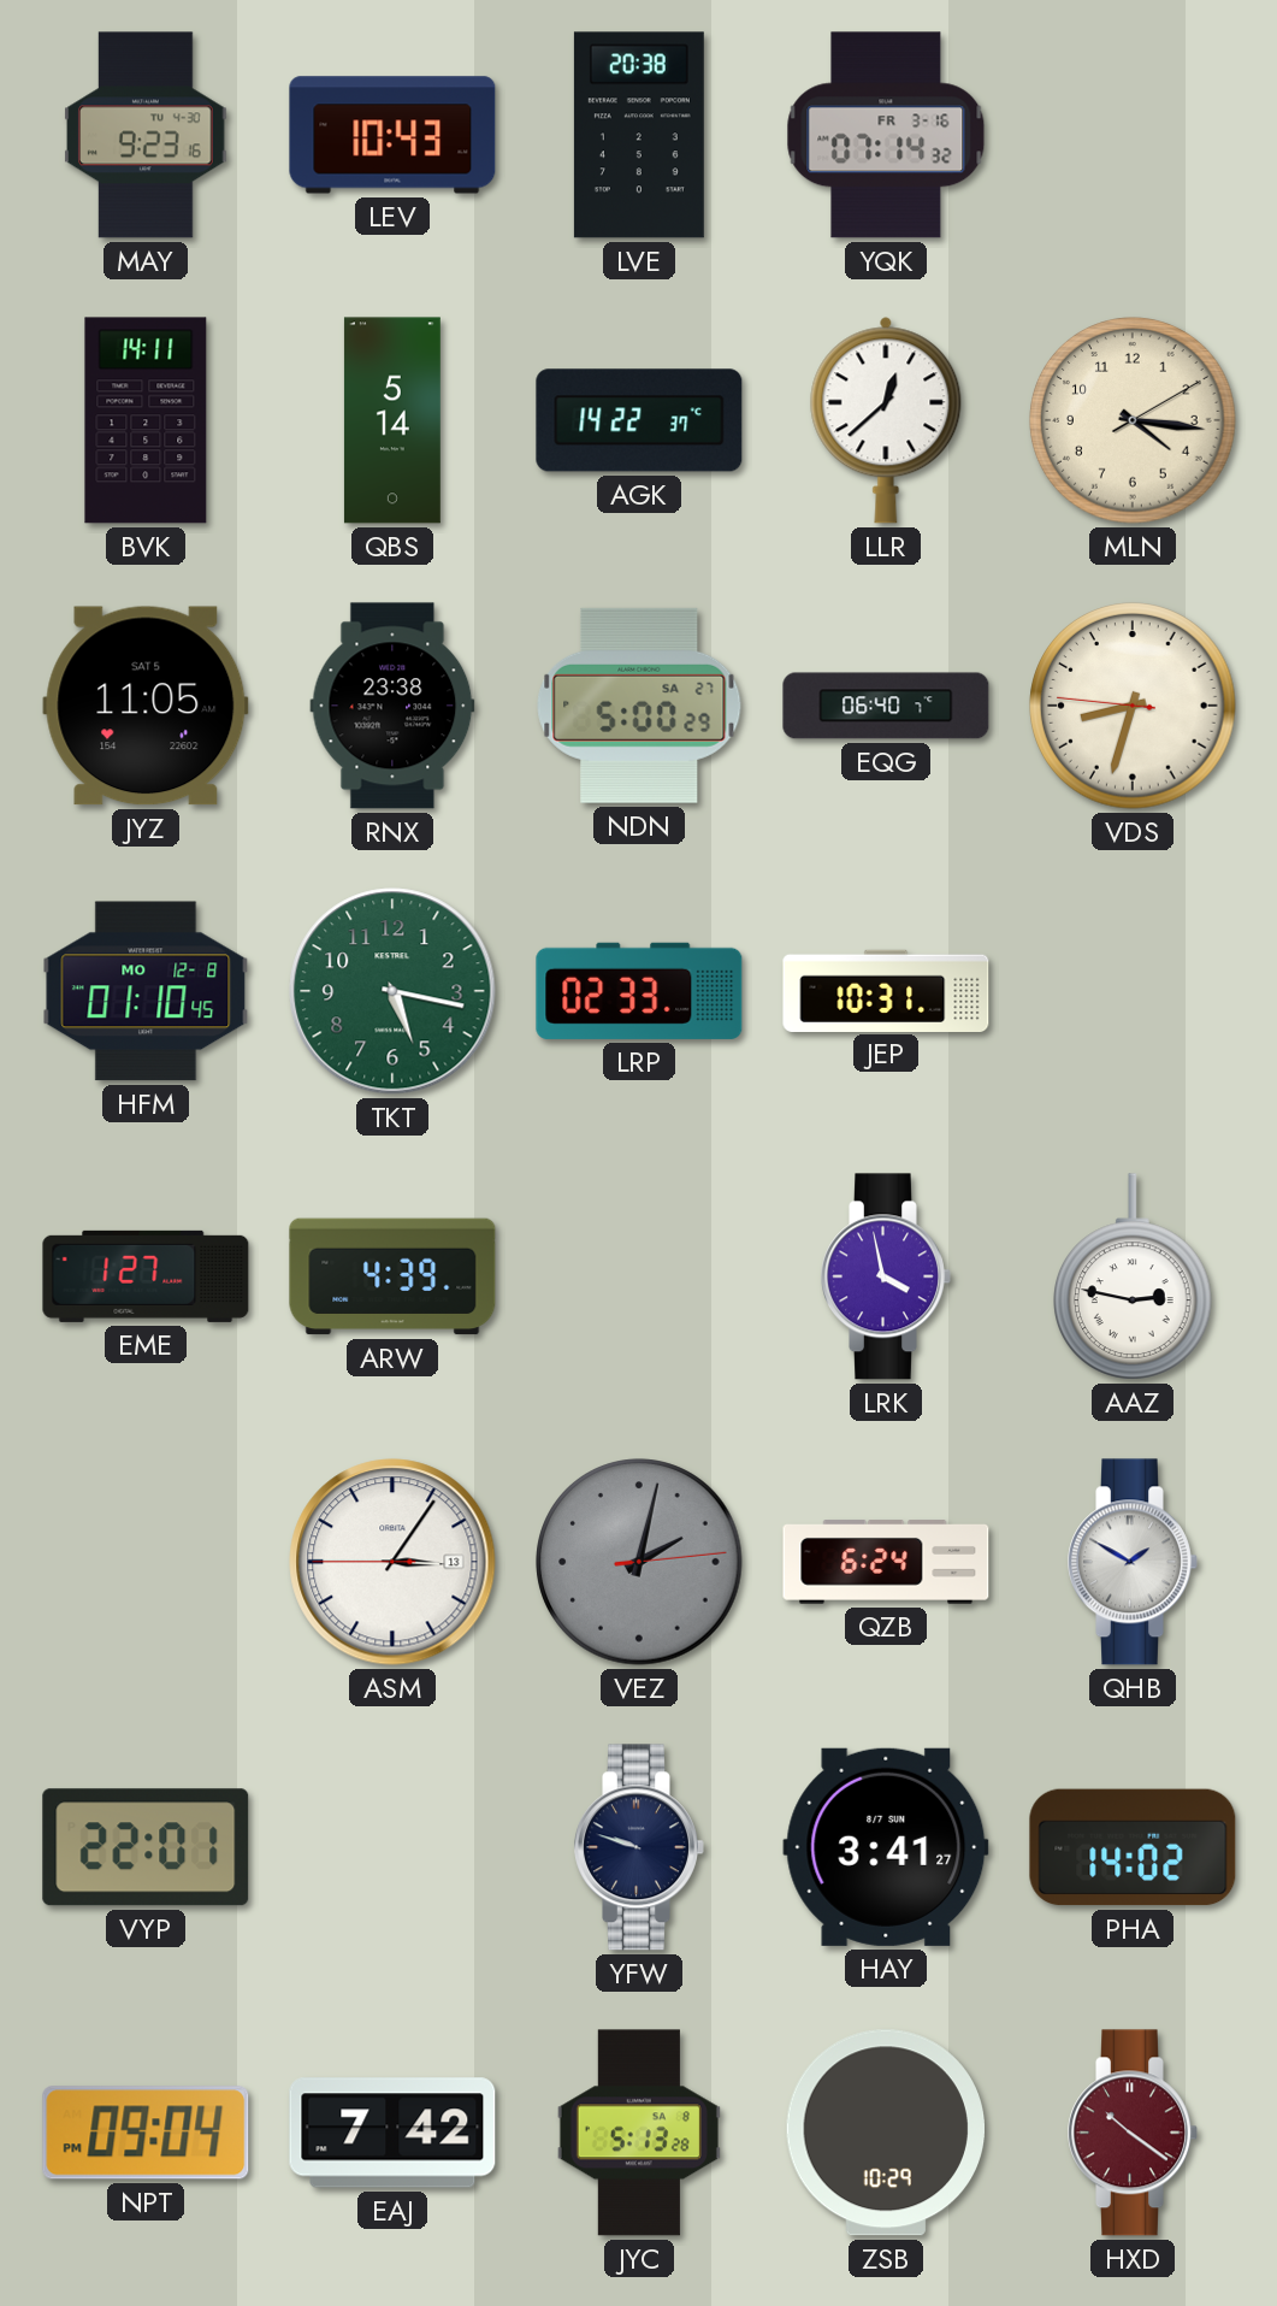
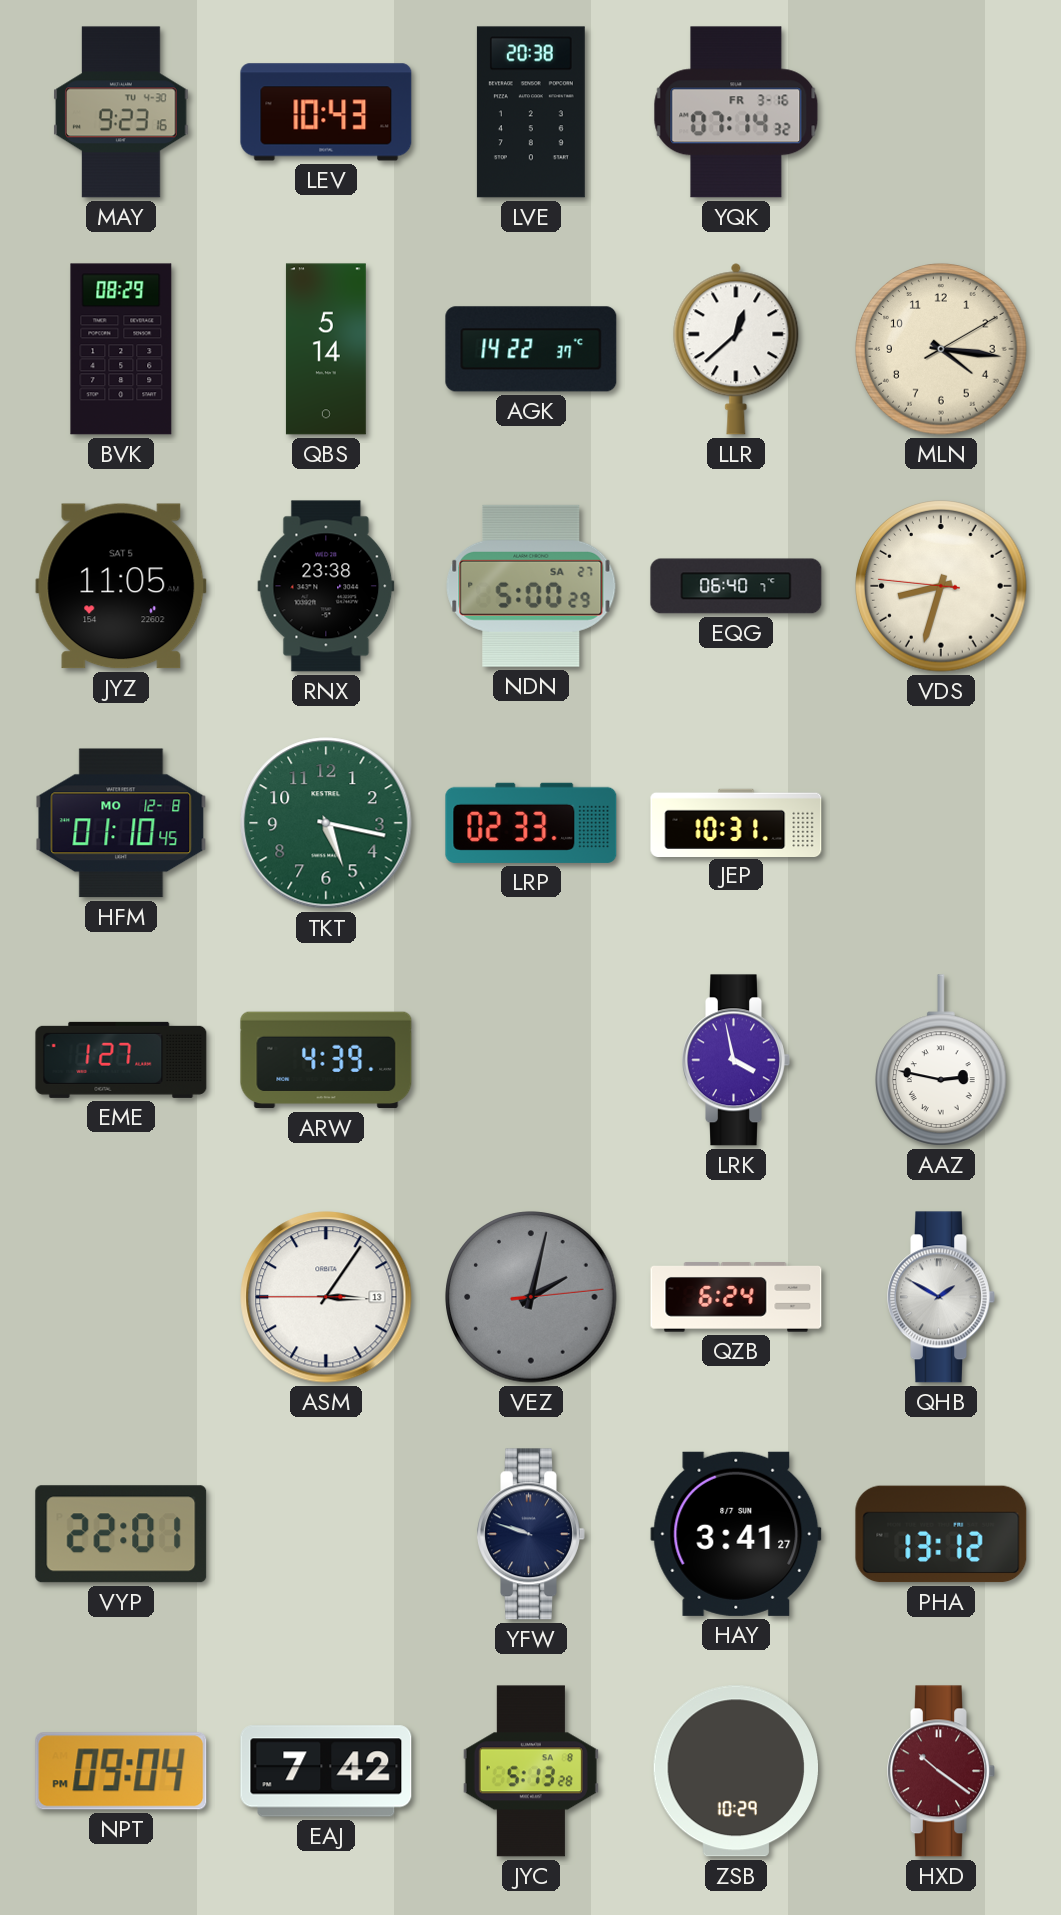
BVK: 14:11 -> 08:29
PHA: 14:02 -> 13:12
